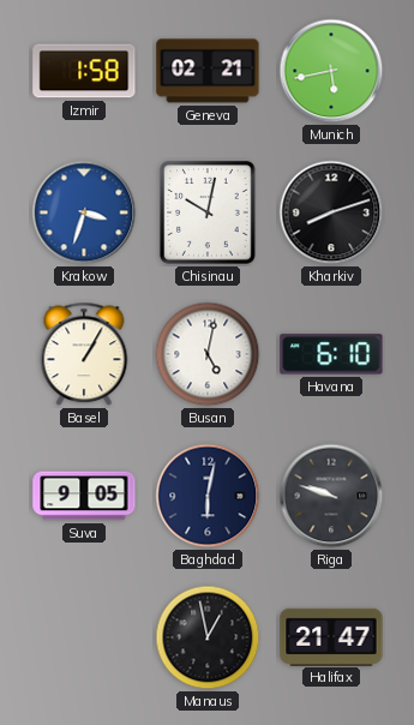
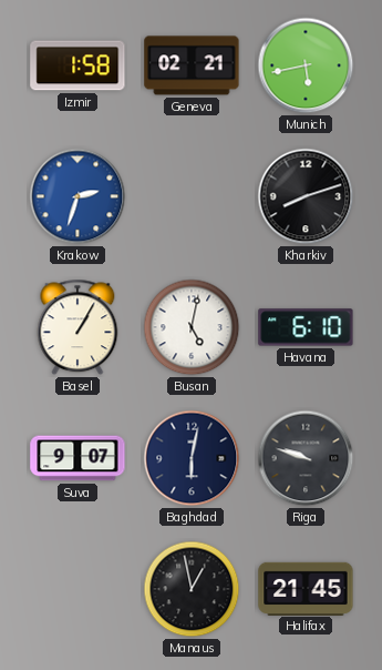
Krakow: 3:33 -> 2:33
Chisinau: 10:02 -> none
Suva: 9:05 -> 9:07
Halifax: 21:47 -> 21:45
